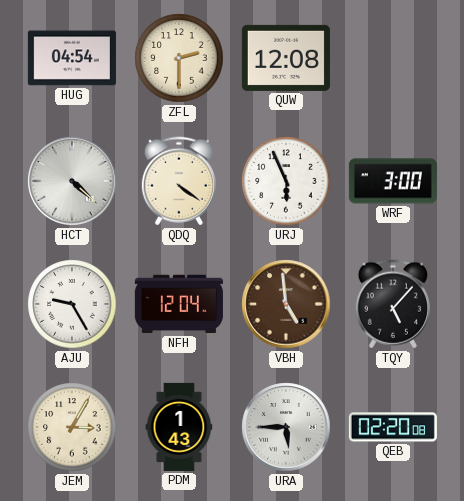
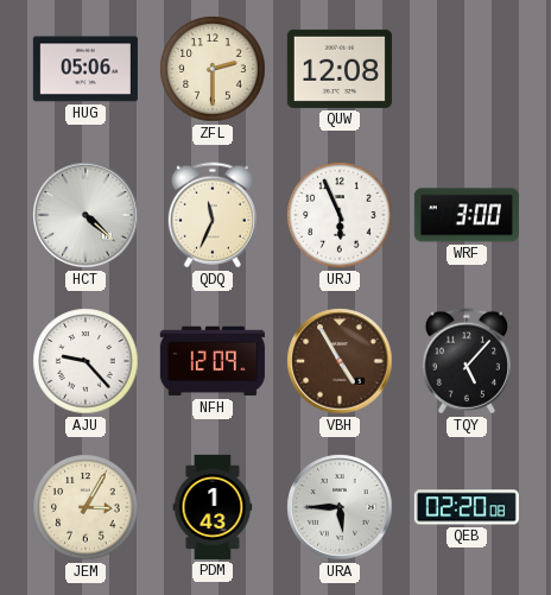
HUG: 04:54 -> 05:06
QDQ: 4:21 -> 11:34
AJU: 9:25 -> 9:23
NFH: 12:04 -> 12:09
VBH: 4:59 -> 4:55
